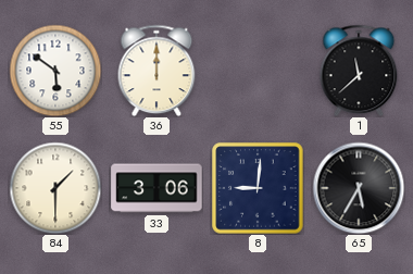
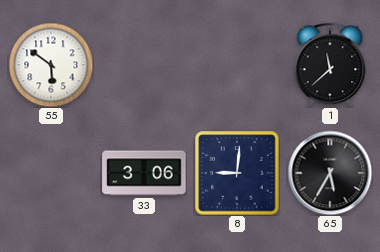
36: 12:00 -> none
84: 1:30 -> none
